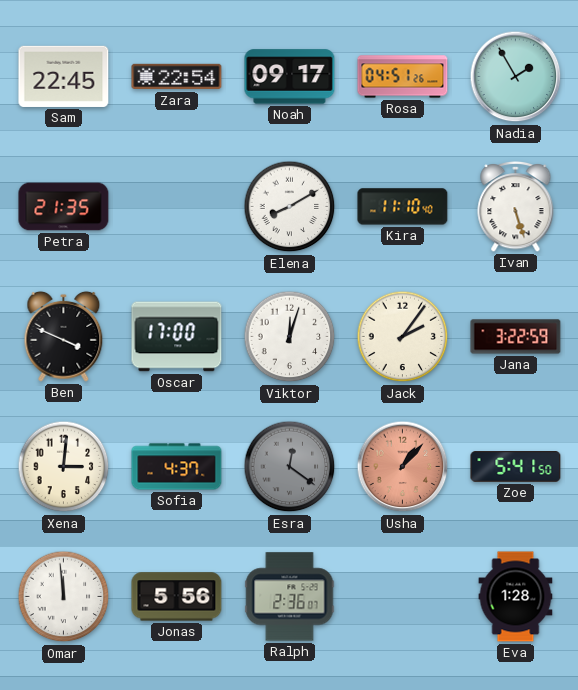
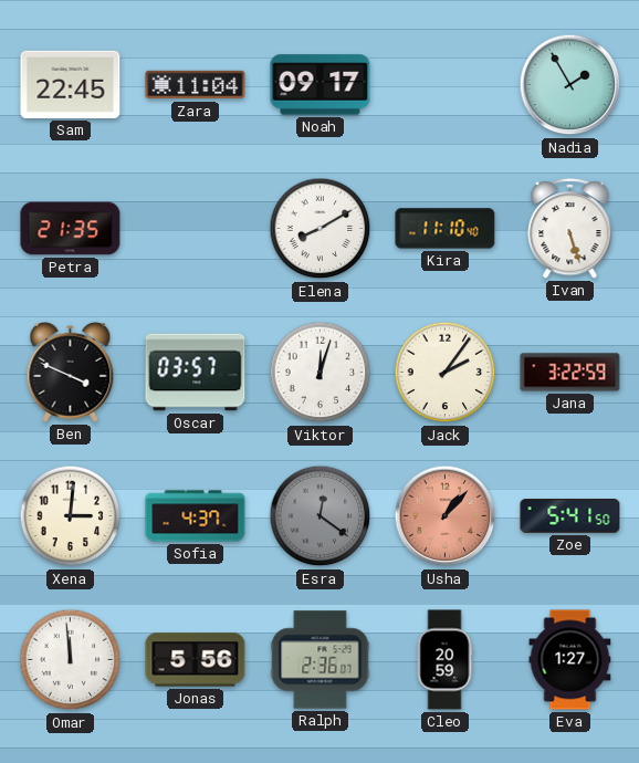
Zara: 22:54 -> 11:04
Rosa: 04:51 -> none
Oscar: 17:00 -> 03:57
Cleo: none -> 20:59
Eva: 1:28 -> 1:27
